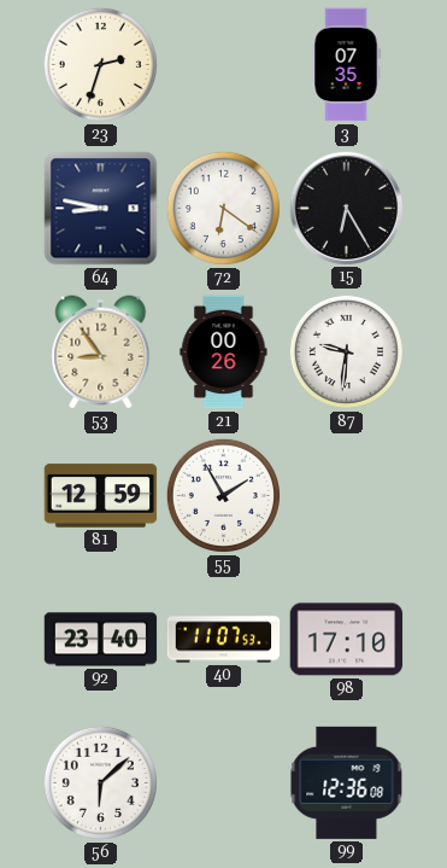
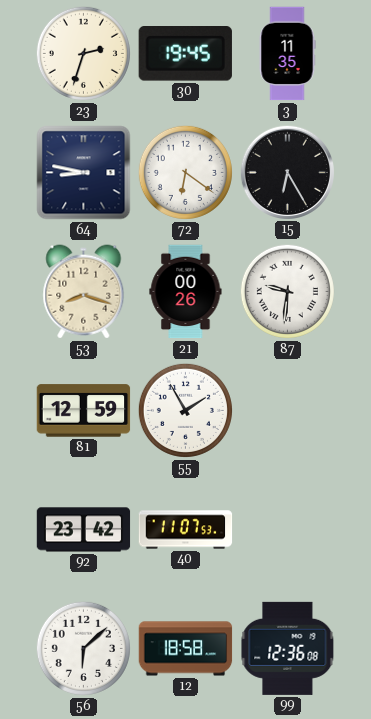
30: none -> 19:45
3: 07:35 -> 11:35
53: 8:54 -> 8:18
92: 23:40 -> 23:42
98: 17:10 -> none
12: none -> 18:58
